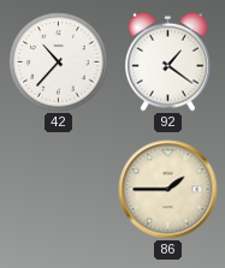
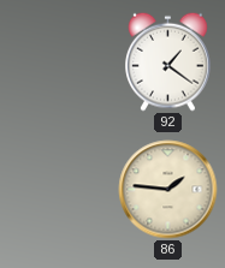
42: 10:37 -> none
86: 1:45 -> 1:46
